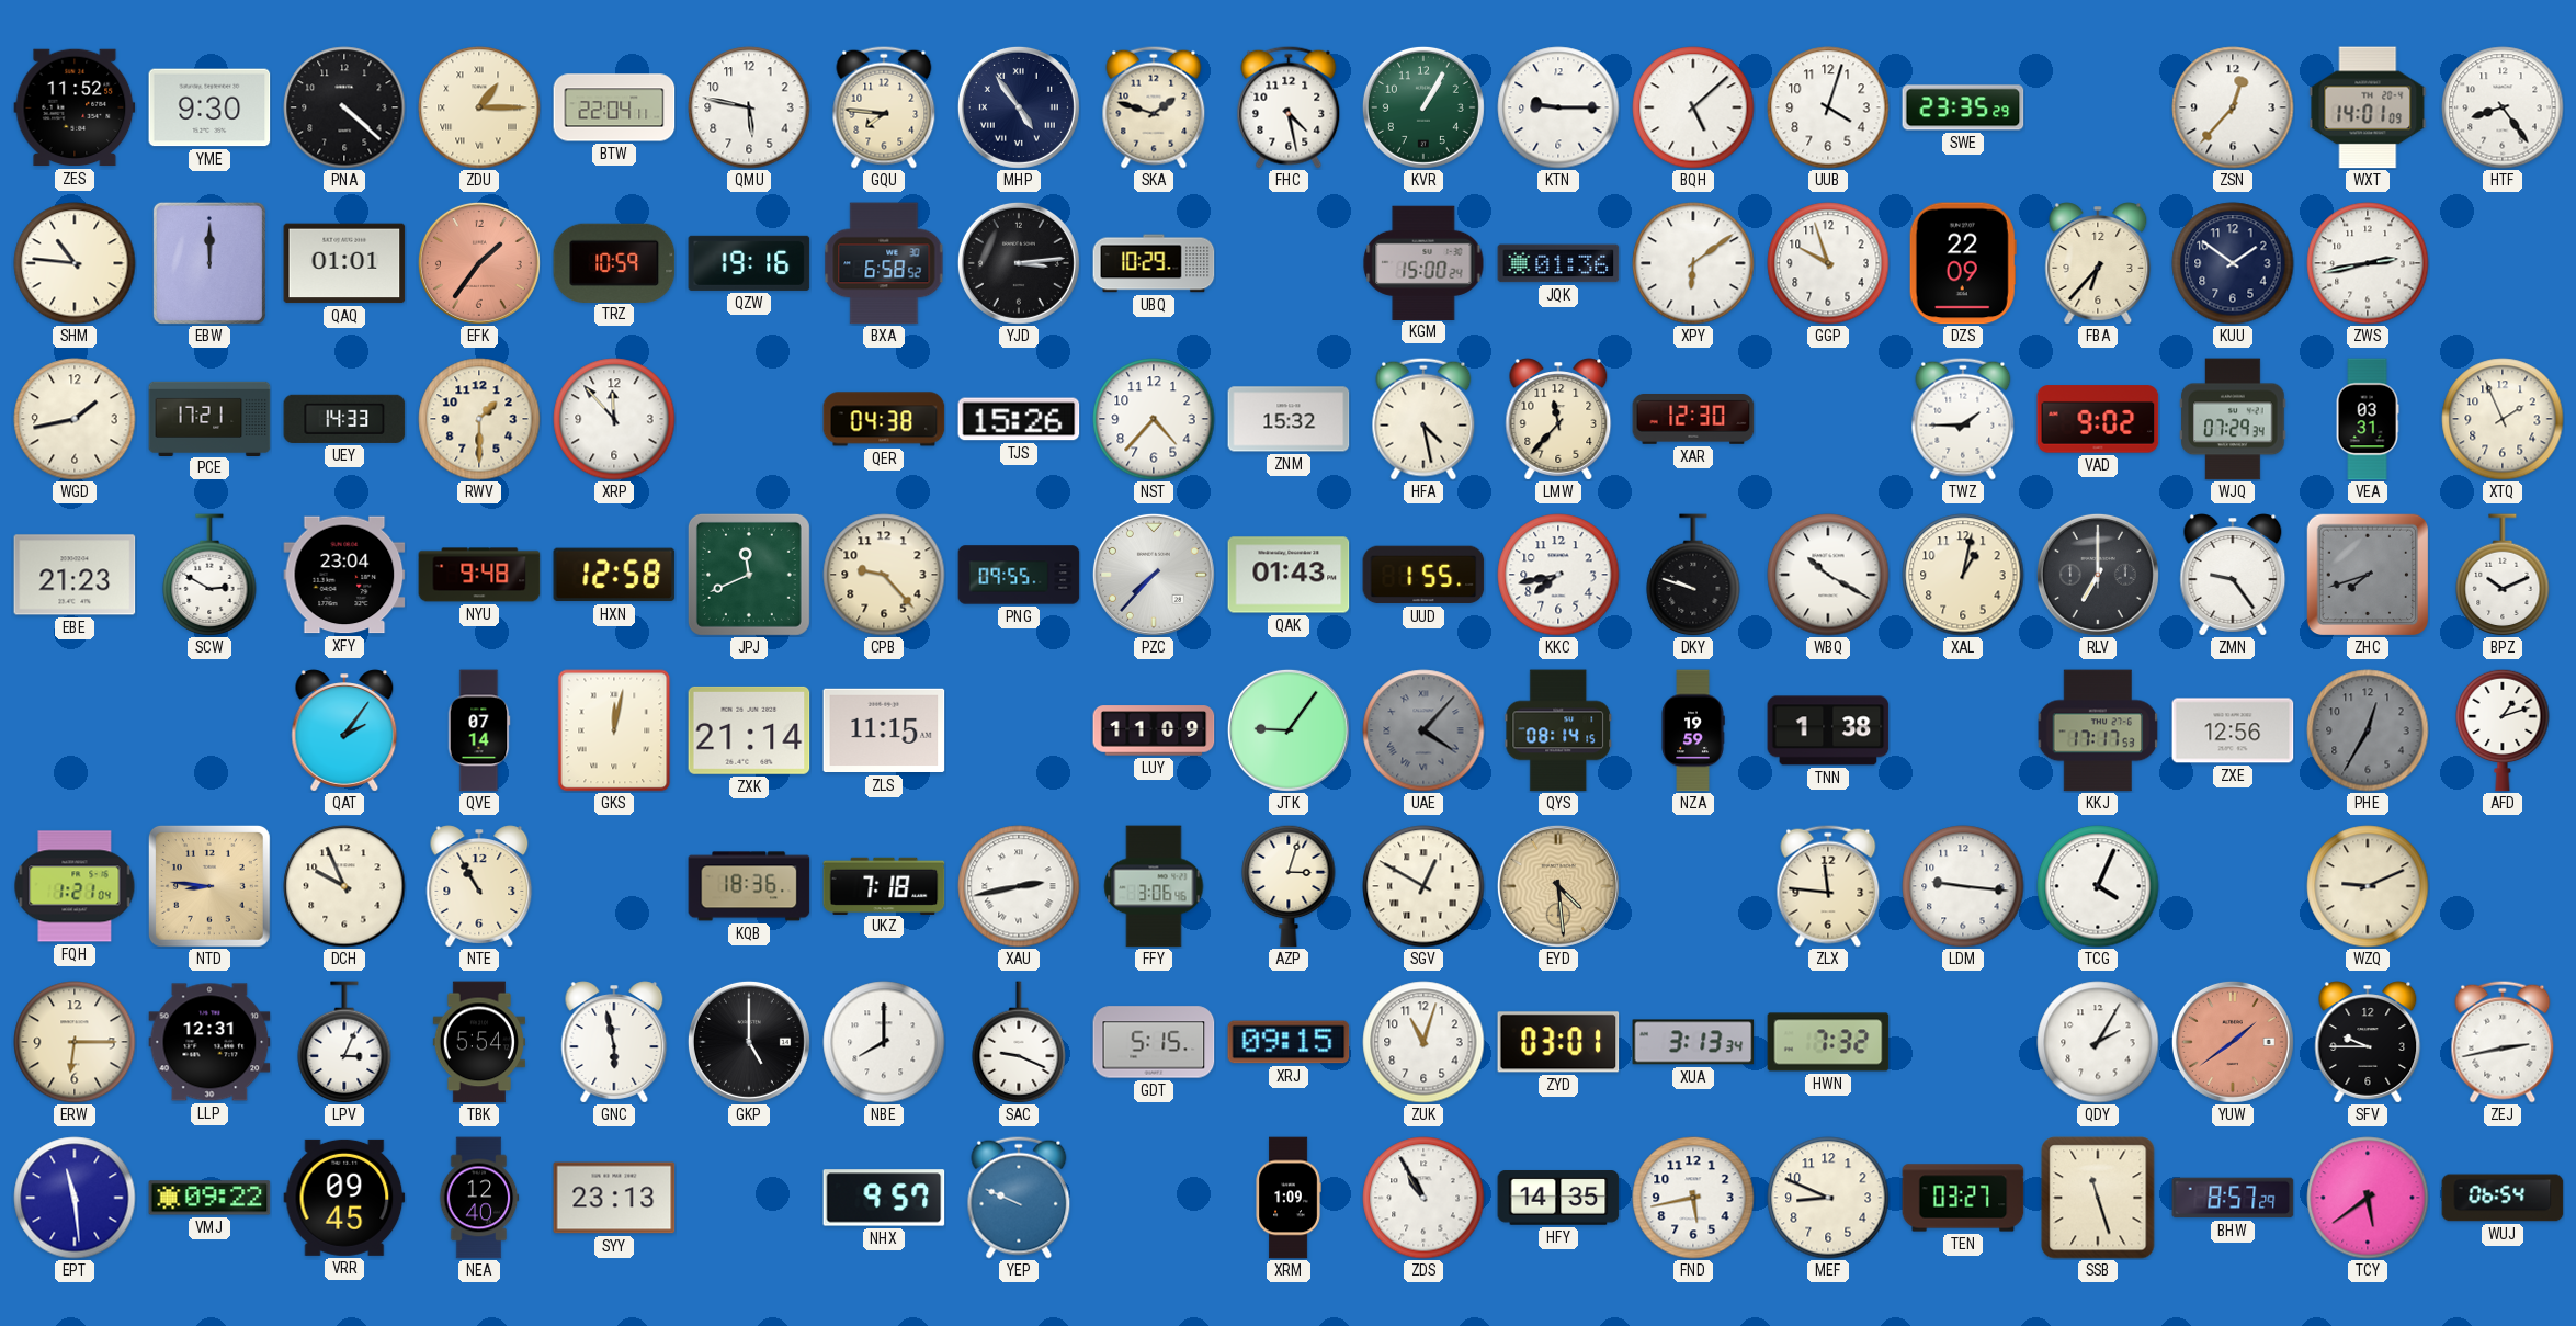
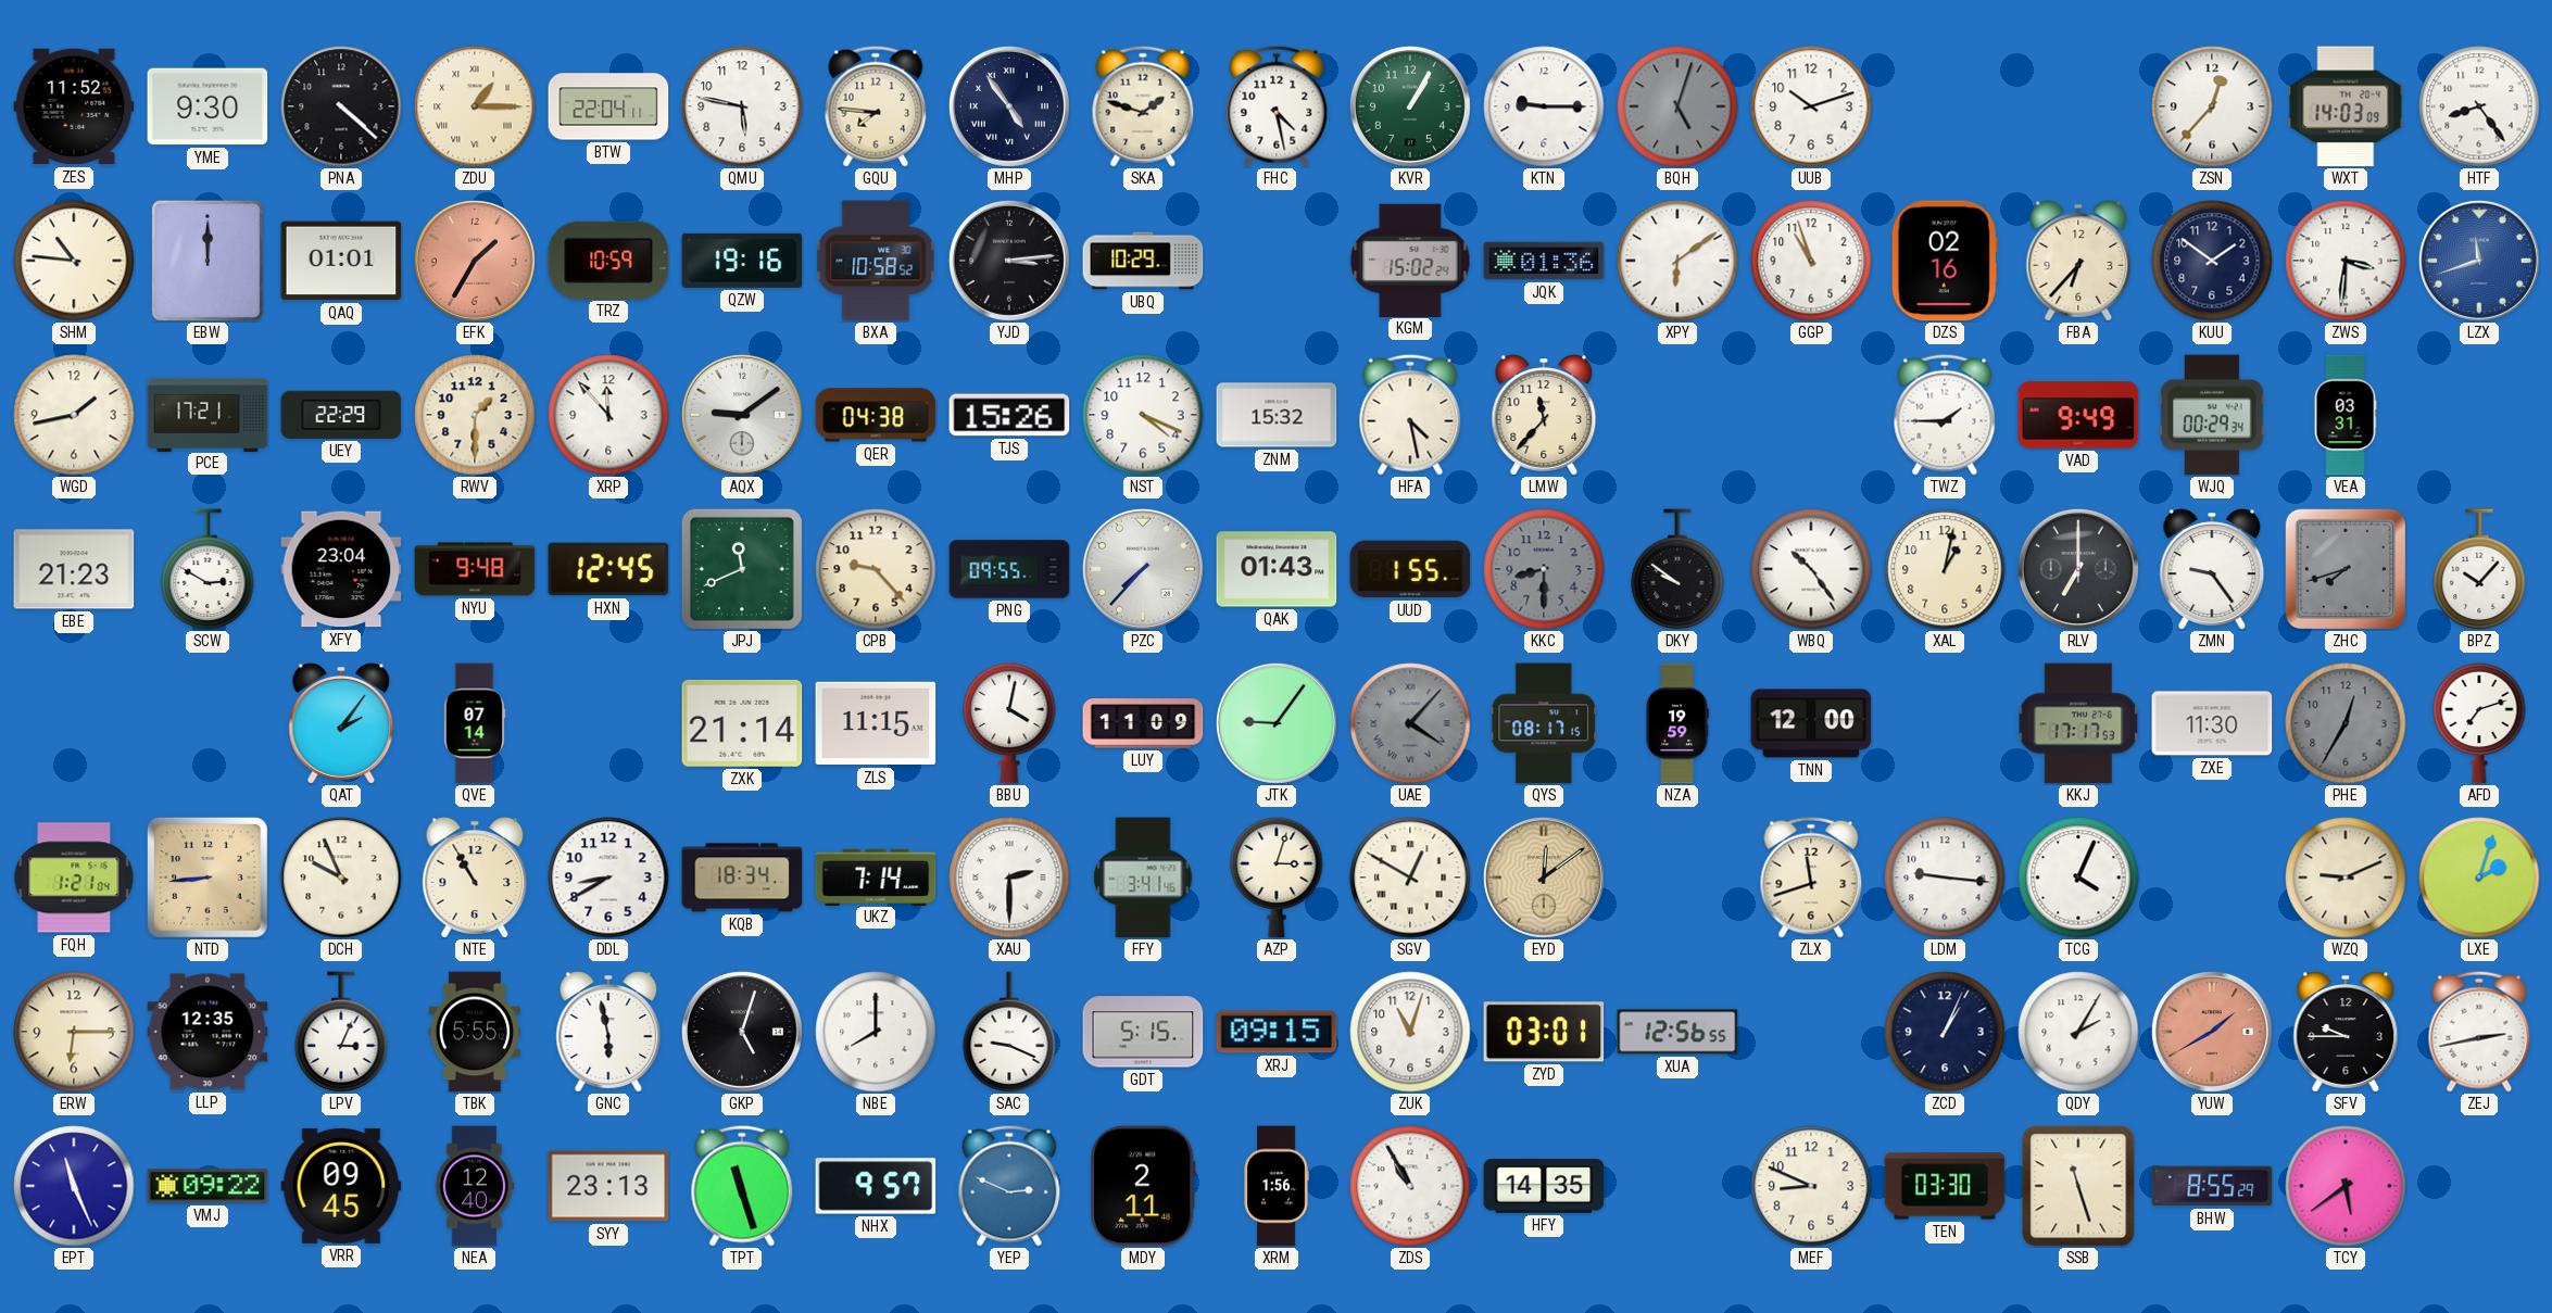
BQH: 5:08 -> 5:03
BQH dial: white -> grey
UUB: 4:03 -> 10:12
SWE: 23:35 -> none
WXT: 14:01 -> 14:03
EFK: 1:36 -> 1:35
BXA: 6:58 -> 10:58
KGM: 15:00 -> 15:02
GGP: 9:57 -> 10:57
DZS: 22:09 -> 02:16
ZWS: 2:43 -> 3:31
LZX: none -> 11:42
UEY: 14:33 -> 22:29
AQX: none -> 9:09
NST: 4:37 -> 4:19
XAR: 12:30 -> none
VAD: 9:02 -> 9:49
WJQ: 07:29 -> 00:29
XTQ: 1:56 -> none
HXN: 12:58 -> 12:45
KKC: 7:43 -> 8:30
KKC dial: white -> grey
DKY: 9:48 -> 9:51
WBQ: 10:20 -> 10:24
BPZ: 10:11 -> 10:07
GKS: 12:02 -> none
BBU: none -> 4:02
QYS: 08:14 -> 08:17
TNN: 1:38 -> 12:00
ZXE: 12:56 -> 11:30
AFD: 1:12 -> 7:12
NTD: 8:46 -> 8:44
DDL: none -> 8:40
KQB: 18:36 -> 18:34
UKZ: 7:18 -> 7:14
XAU: 2:43 -> 2:30
FFY: 3:06 -> 3:41
EYD: 4:29 -> 12:09
ZLX: 11:46 -> 11:42
LXE: none -> 2:03
LLP: 12:31 -> 12:35
TBK: 5:54 -> 5:55
GKP: 5:00 -> 5:03
XUA: 3:13 -> 12:56
HWN: 7:32 -> none
ZCD: none -> 1:04
YUW: 1:39 -> 1:40
EPT: 11:29 -> 11:26
TPT: none -> 11:27
YEP: 9:49 -> 2:49
MDY: none -> 2:11
XRM: 1:09 -> 1:56
FND: 5:43 -> none
TEN: 03:27 -> 03:30
BHW: 8:57 -> 8:55
WUJ: 06:54 -> none
